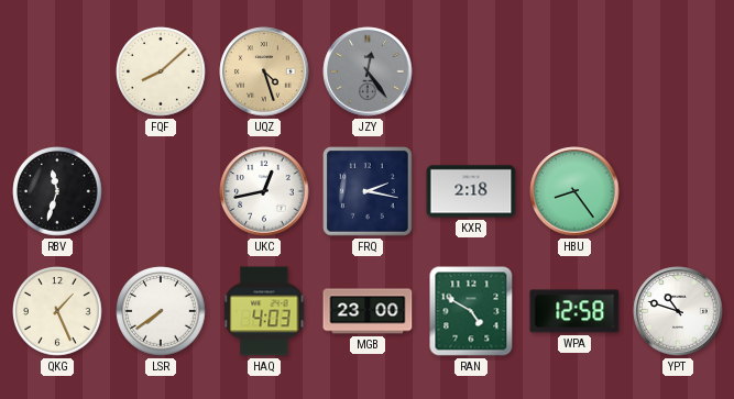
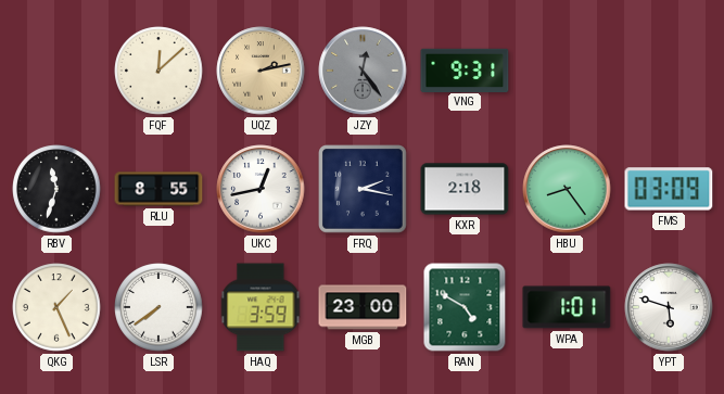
FQF: 8:08 -> 12:08
UQZ: 4:27 -> 2:13
VNG: none -> 9:31
RLU: none -> 8:55
FMS: none -> 03:09
HAQ: 4:03 -> 3:59
WPA: 12:58 -> 1:01
YPT: 10:48 -> 5:48
